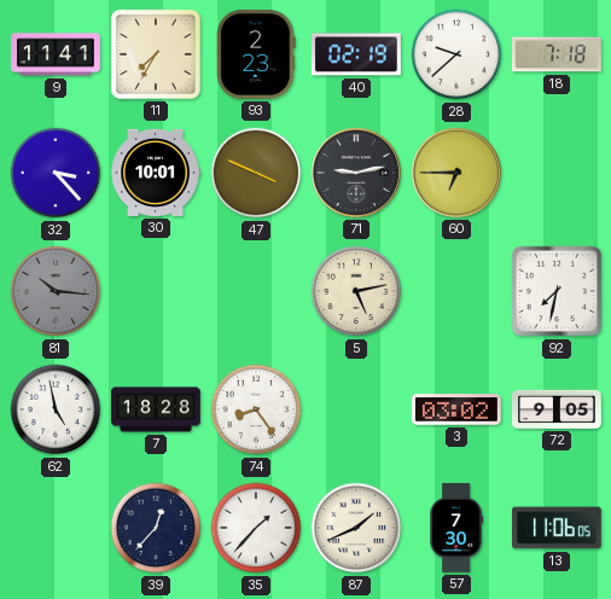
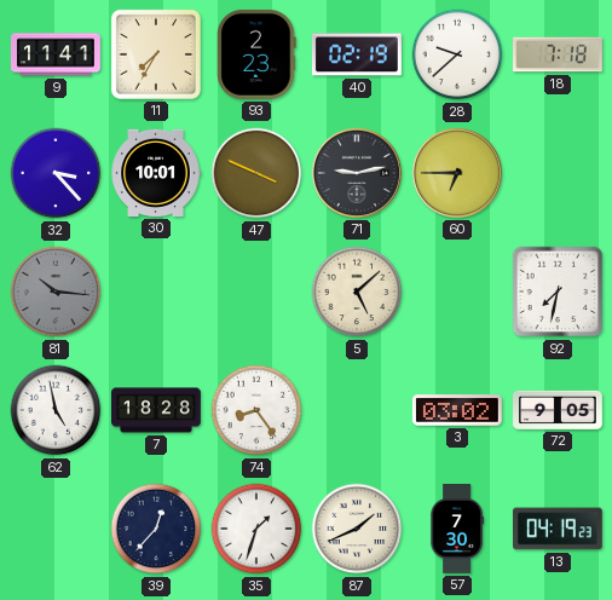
5: 5:13 -> 5:08
35: 1:37 -> 1:33
13: 11:06 -> 04:19
